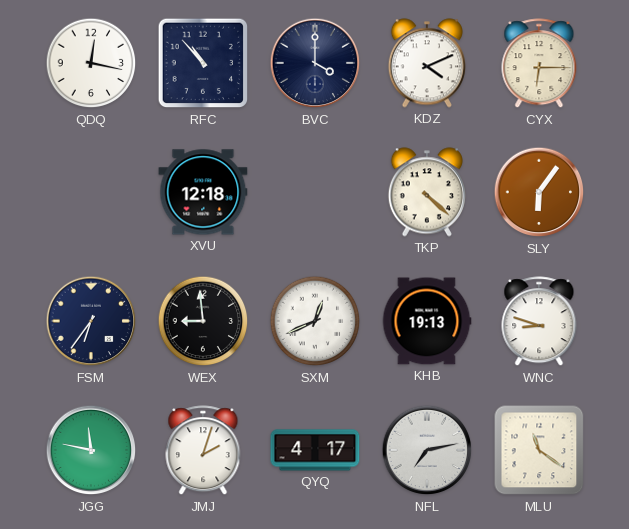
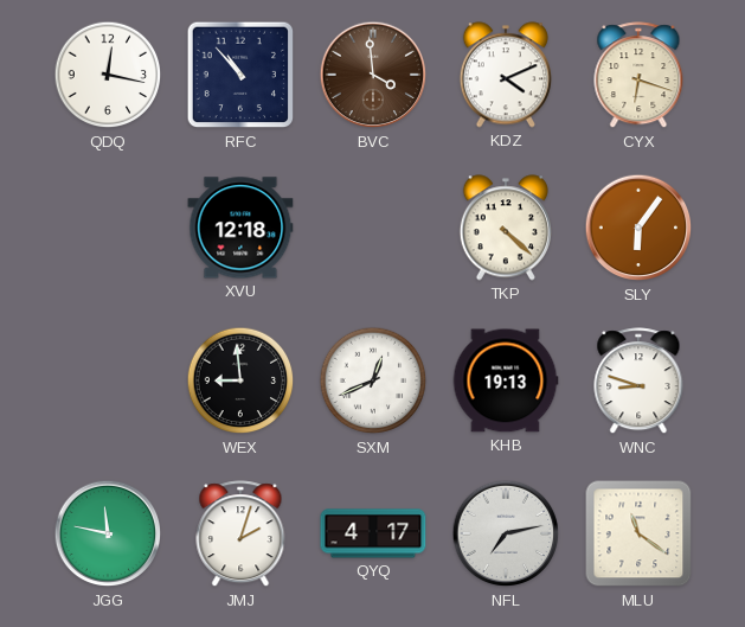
BVC: 4:00 -> 3:59
BVC dial: navy -> brown
CYX: 6:15 -> 6:18
FSM: 6:36 -> none
